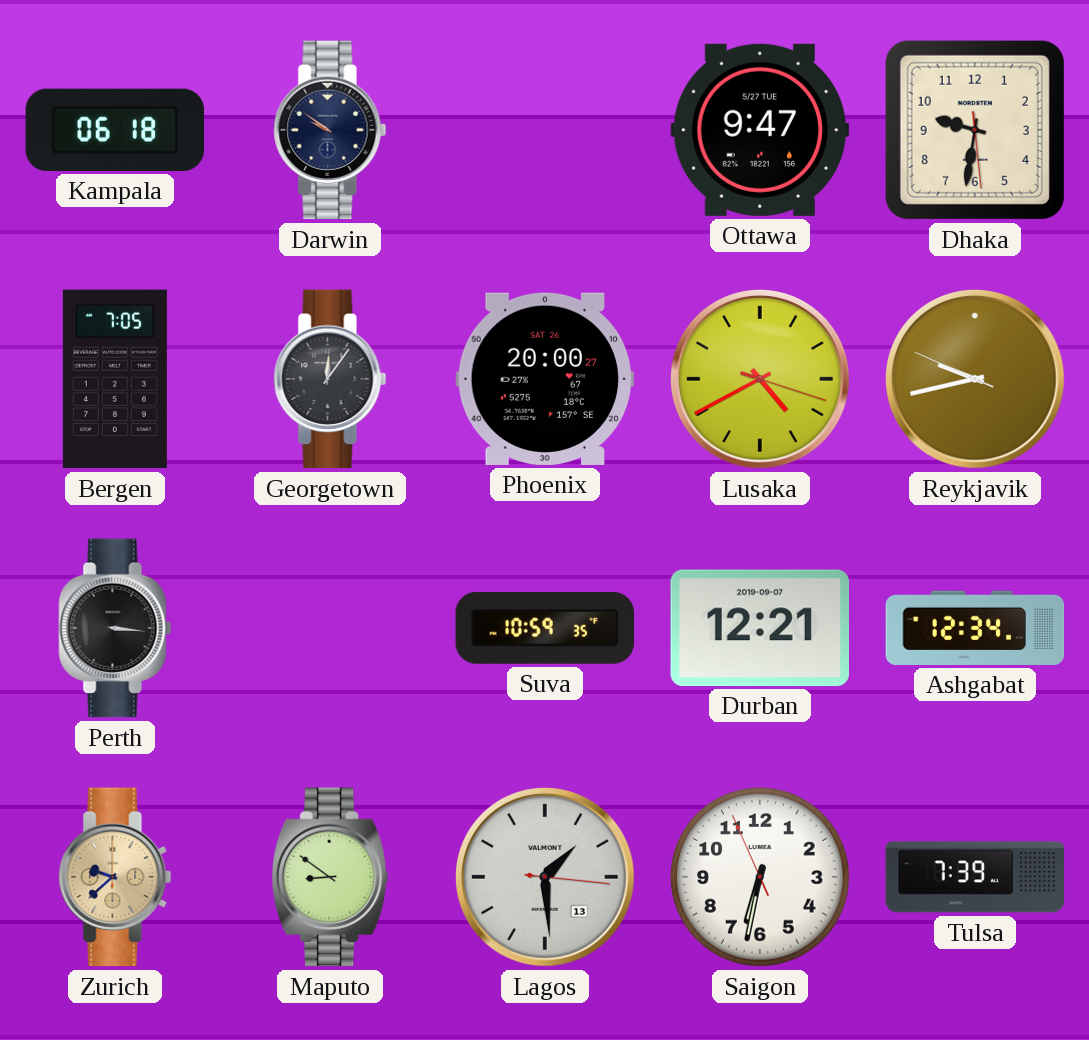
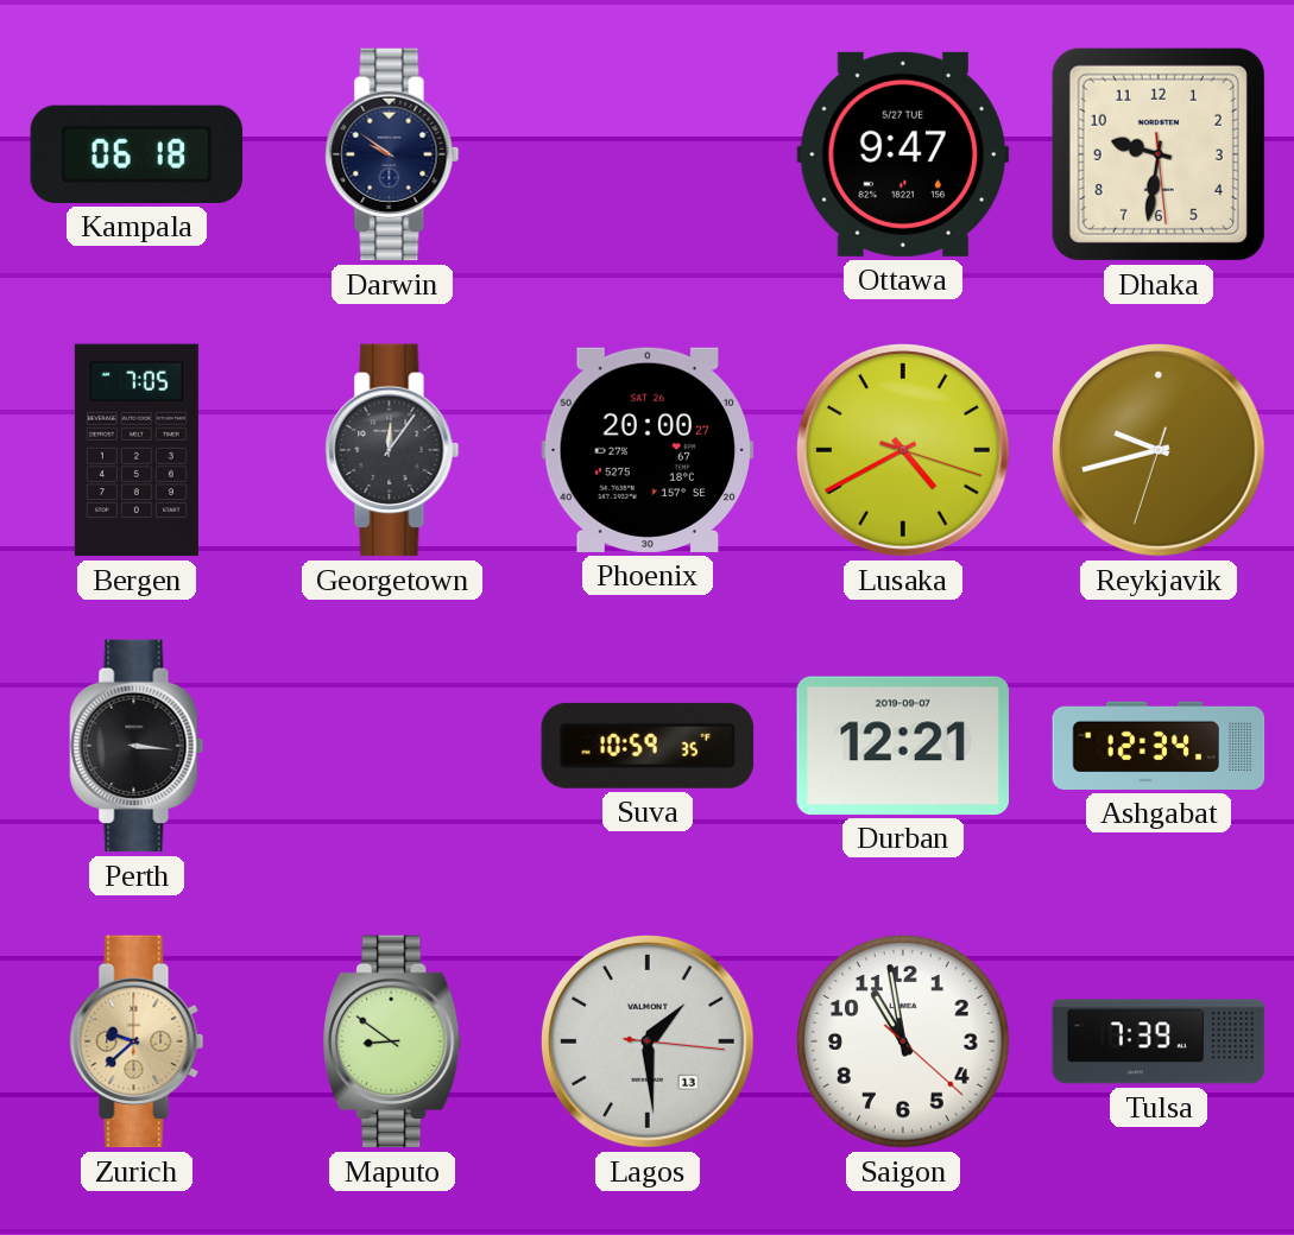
Reykjavik: 9:42:49 -> 9:42:33
Saigon: 6:31 -> 10:58
